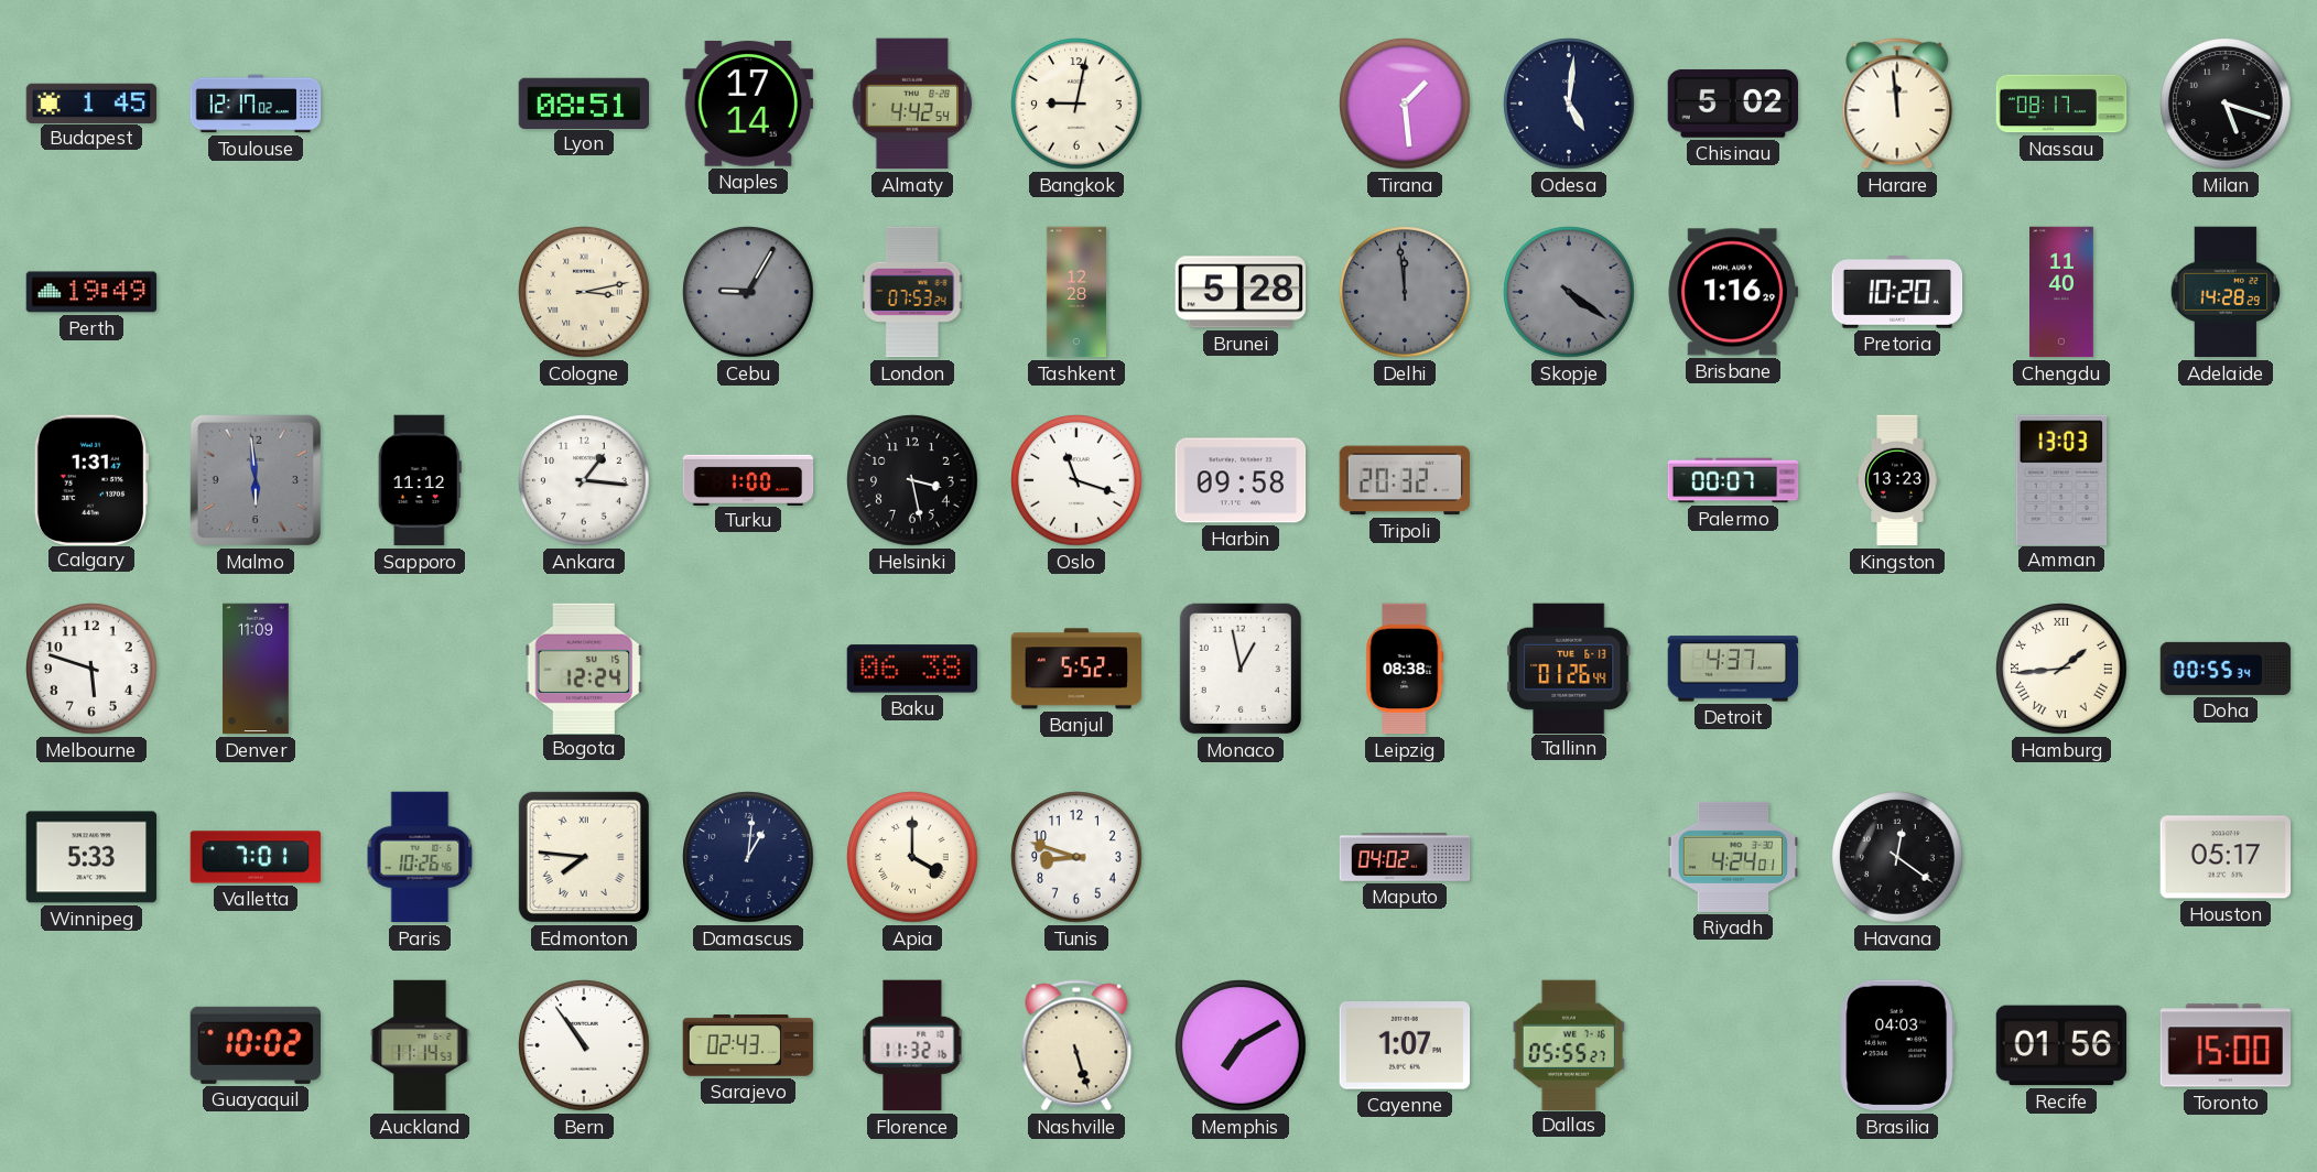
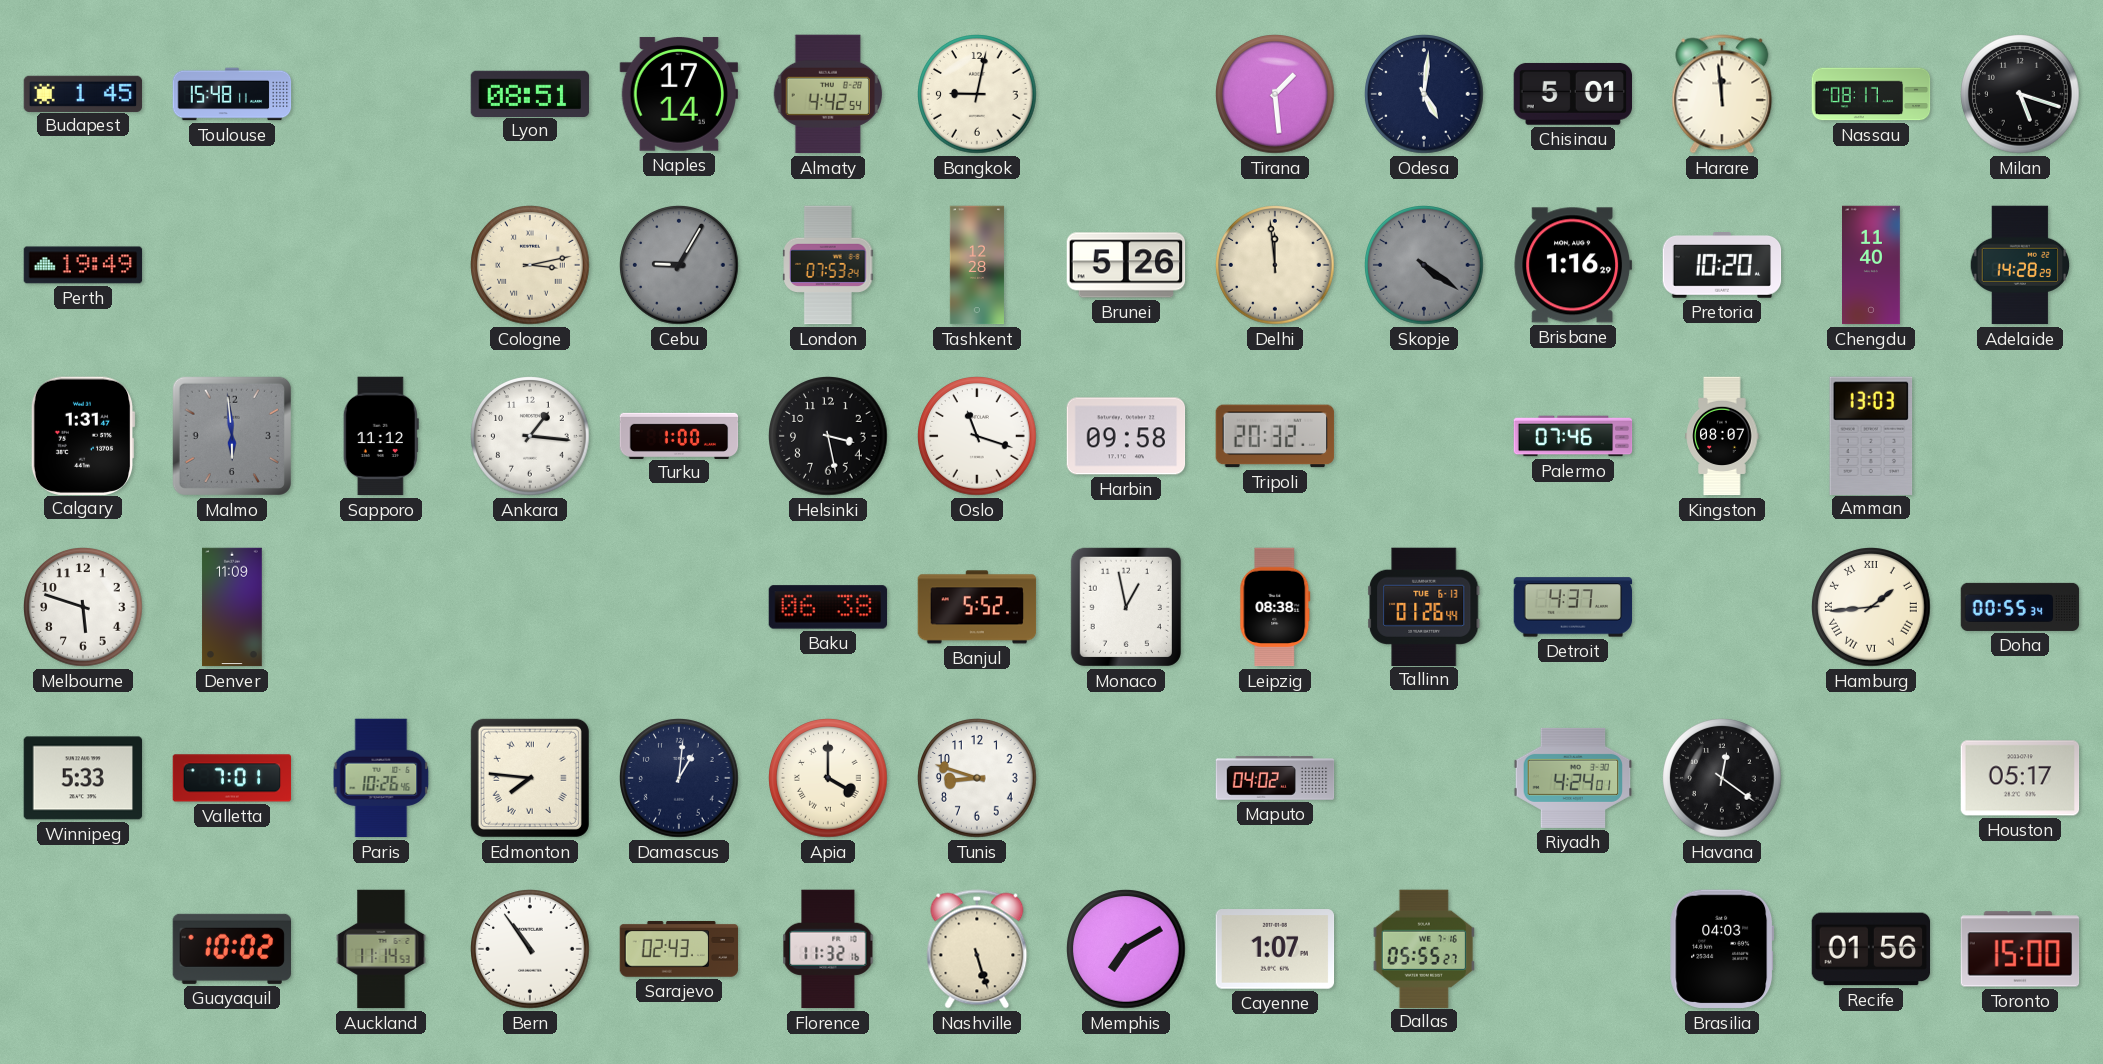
Toulouse: 12:17 -> 15:48
Chisinau: 5:02 -> 5:01
Brunei: 5:28 -> 5:26
Delhi dial: grey -> cream
Palermo: 00:07 -> 07:46
Kingston: 13:23 -> 08:07
Bogota: 12:24 -> none
